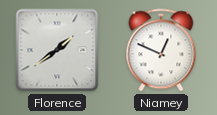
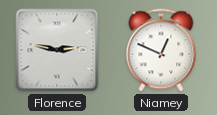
Florence: 1:39 -> 2:47
